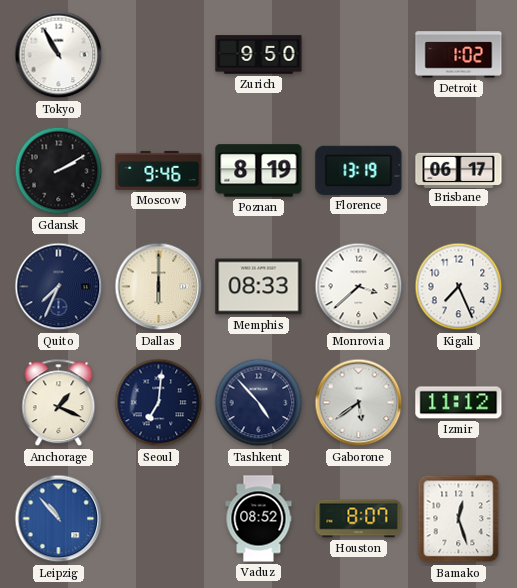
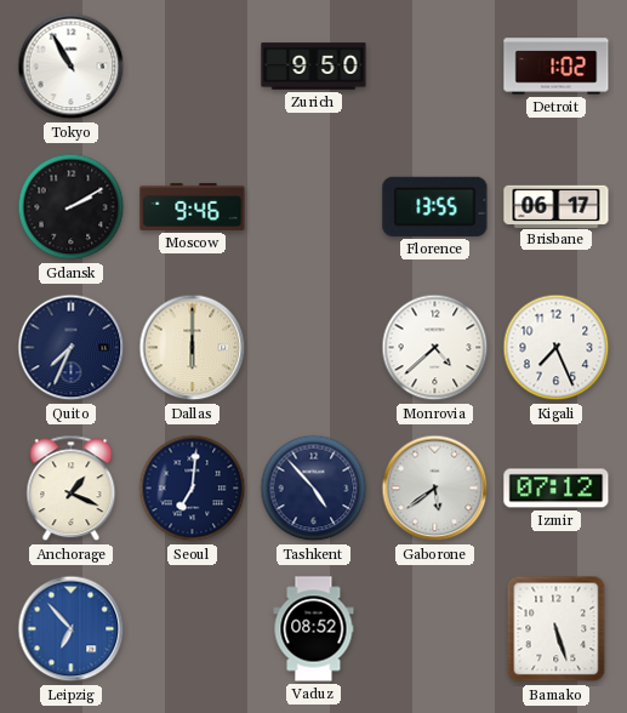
Poznan: 8:19 -> none
Florence: 13:19 -> 13:55
Memphis: 08:33 -> none
Monrovia: 3:38 -> 4:38
Izmir: 11:12 -> 07:12
Leipzig: 10:53 -> 6:53
Houston: 8:07 -> none
Bamako: 12:27 -> 5:27
